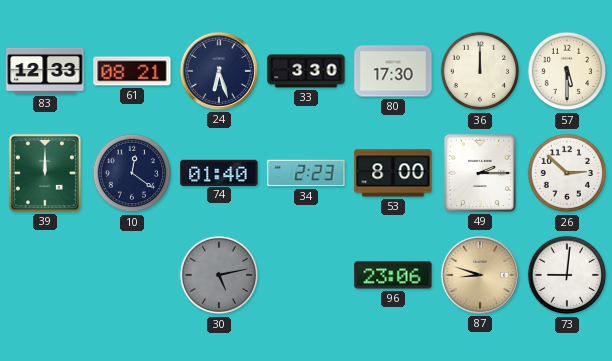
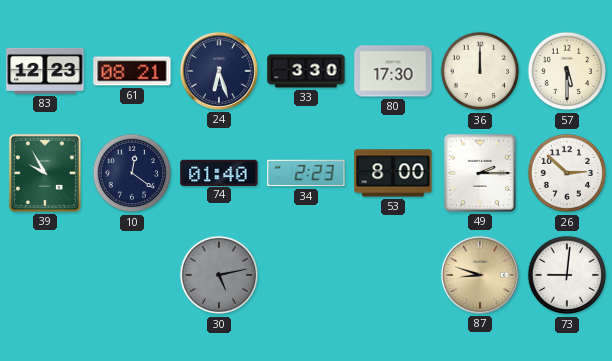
83: 12:33 -> 12:23
39: 12:00 -> 9:55
96: 23:06 -> none
